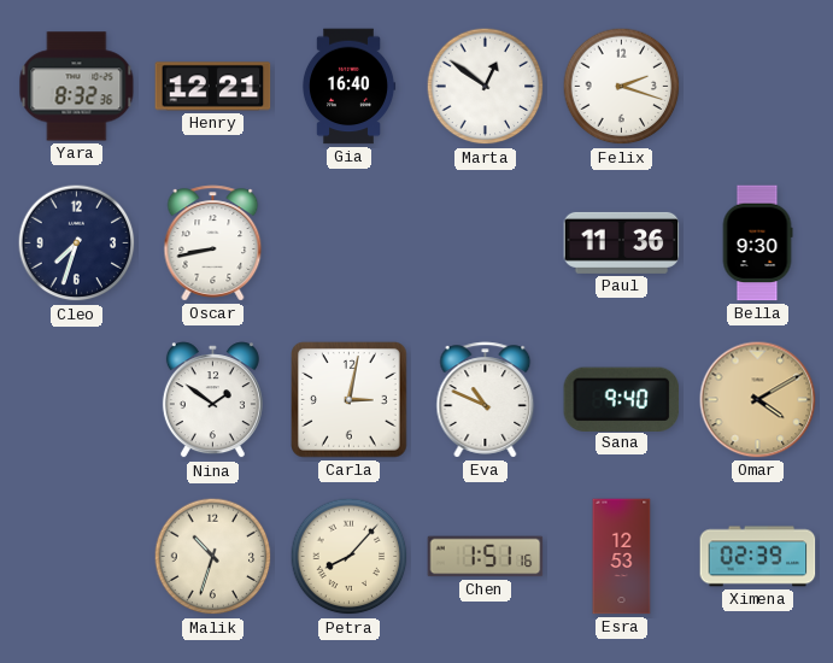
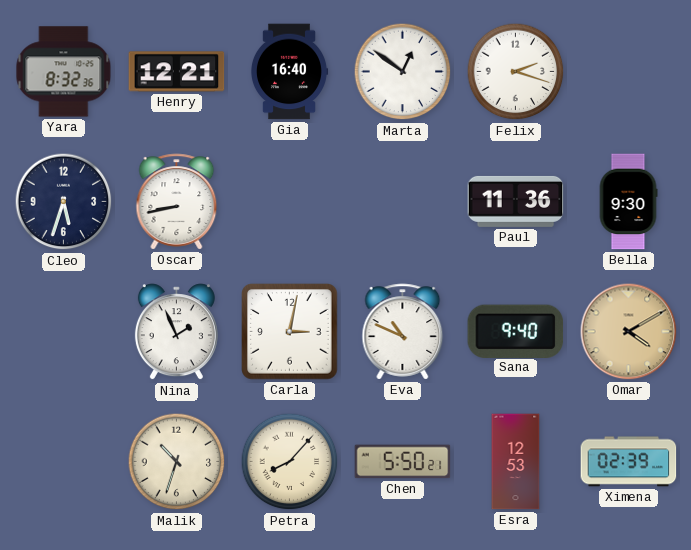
Cleo: 7:33 -> 5:33
Nina: 1:51 -> 1:56
Chen: 1:51 -> 5:50
